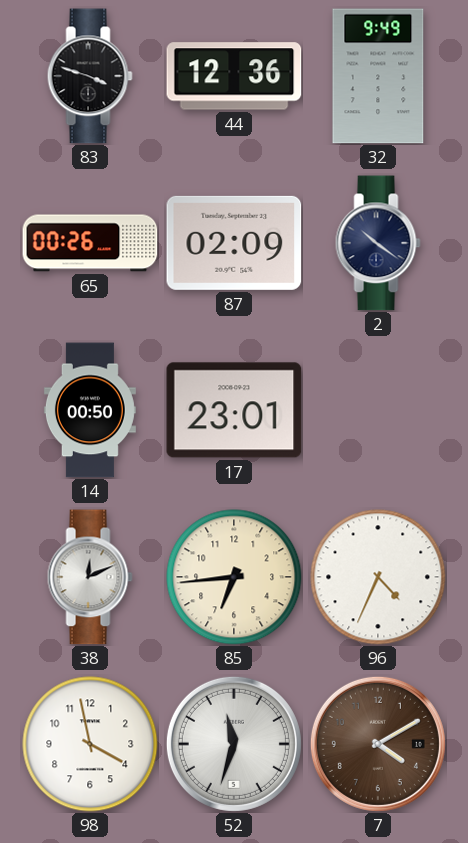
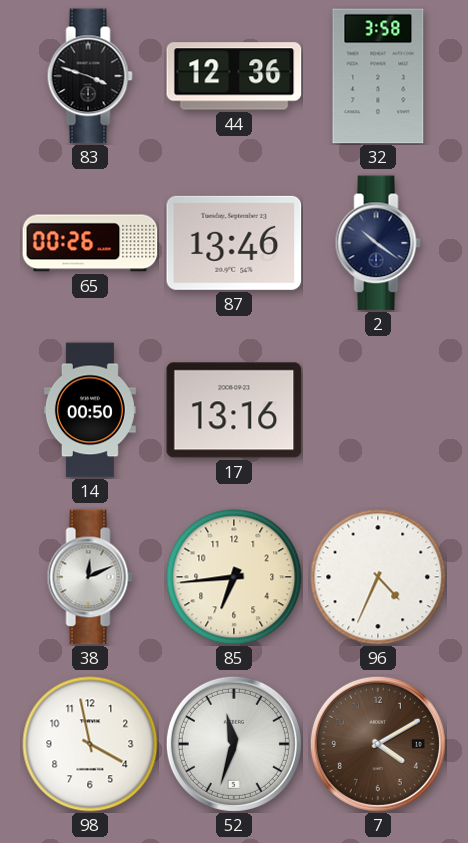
32: 9:49 -> 3:58
87: 02:09 -> 13:46
17: 23:01 -> 13:16
